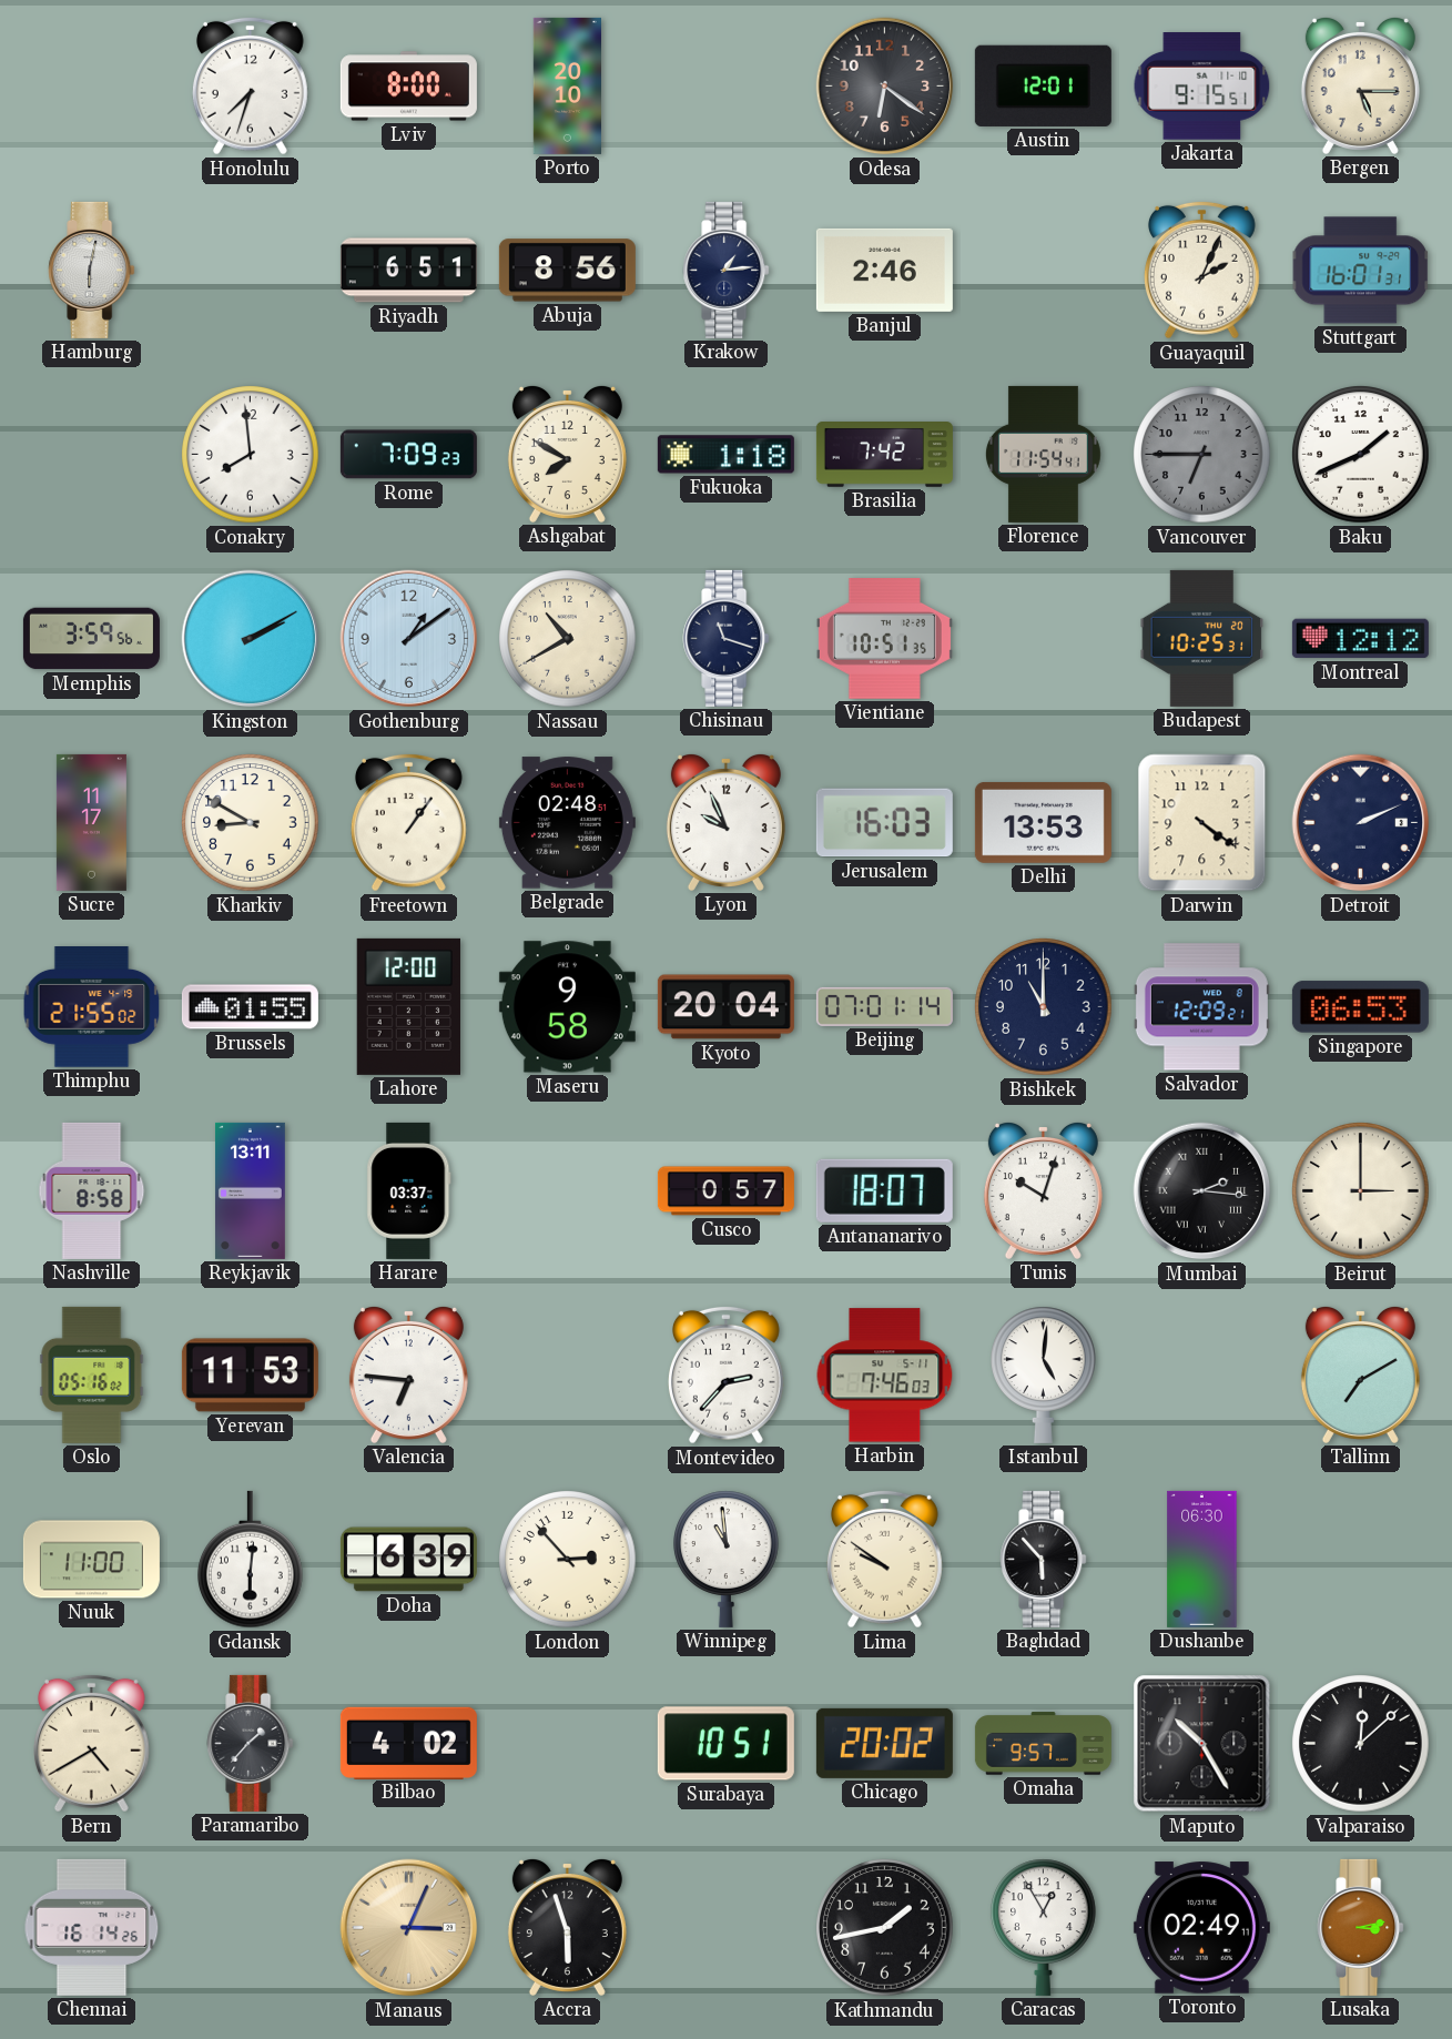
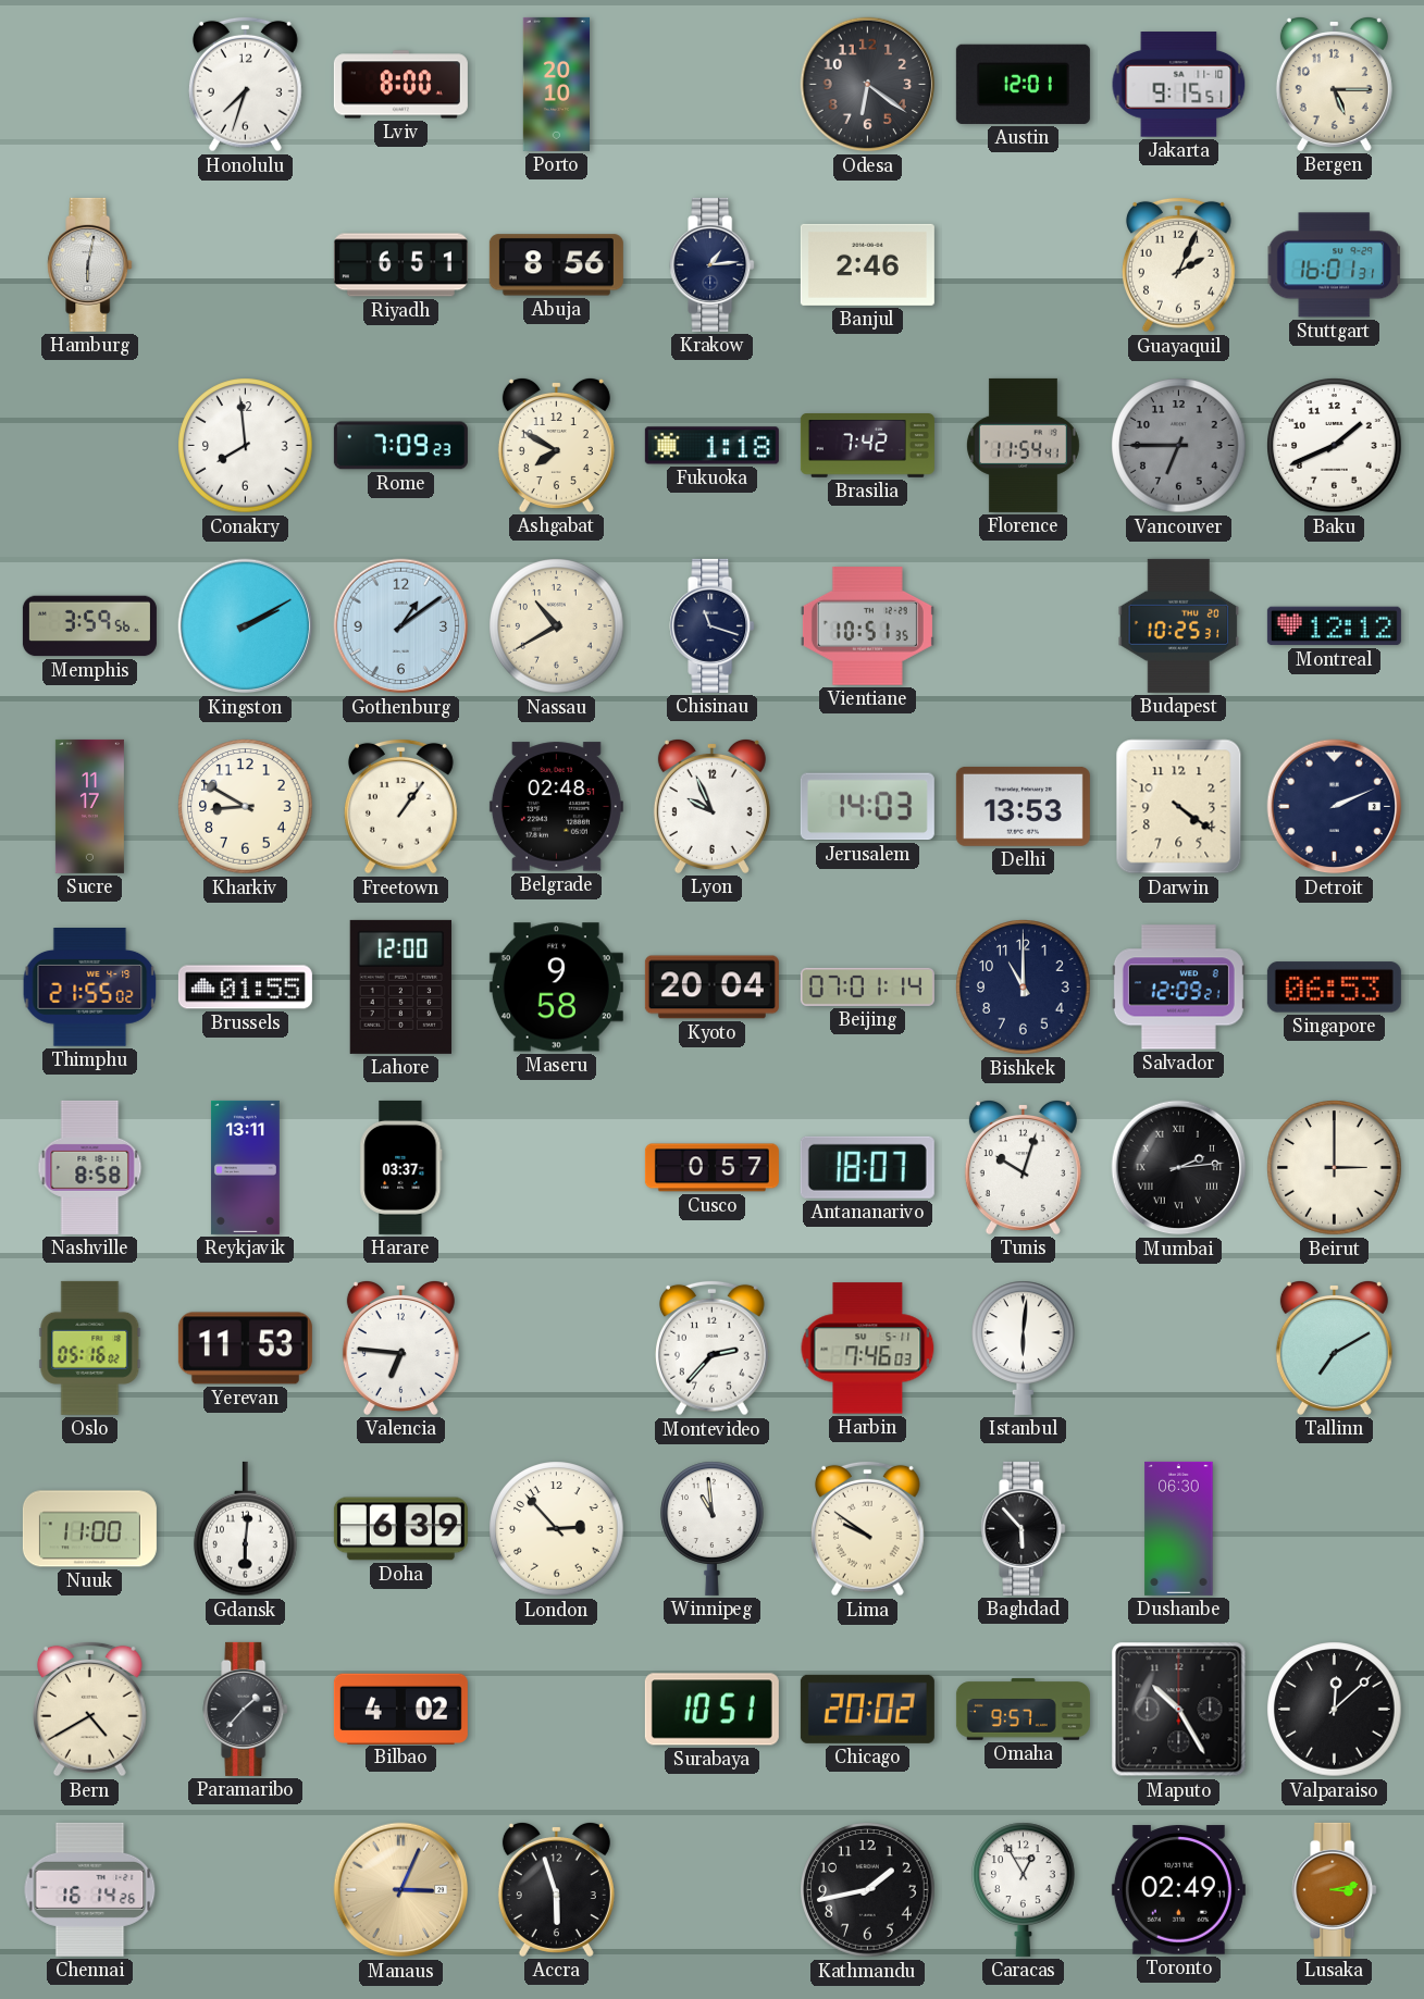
Jerusalem: 16:03 -> 14:03
Mumbai: 2:16 -> 2:14
Istanbul: 5:01 -> 6:01
